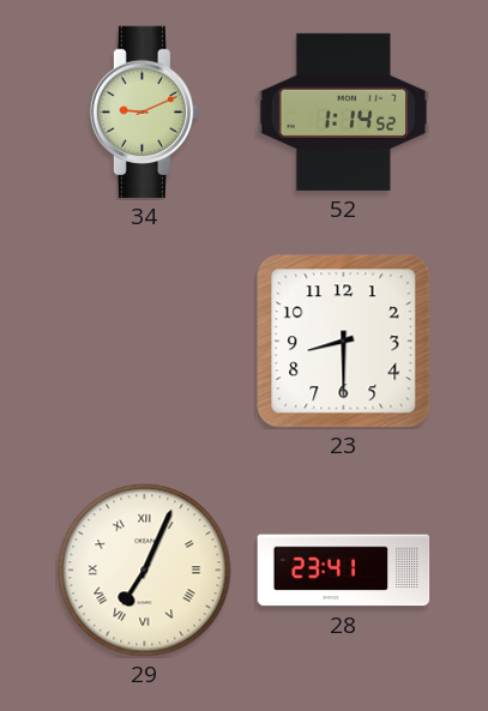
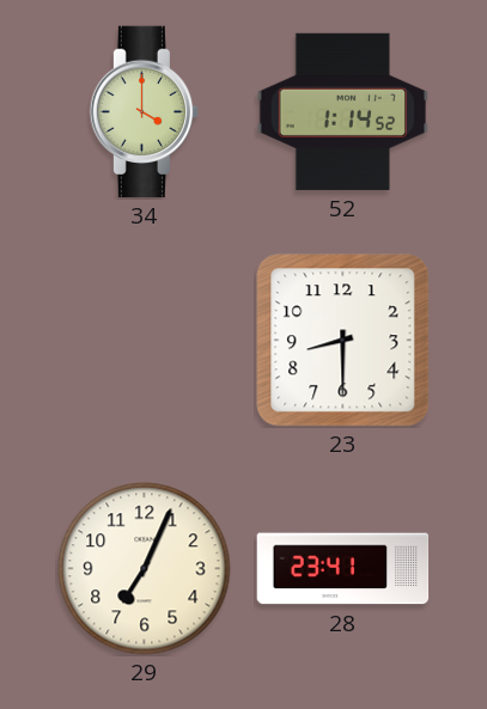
34: 9:11 -> 4:00
29 numerals: Roman -> Arabic
